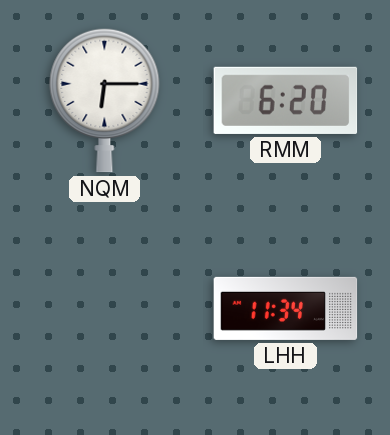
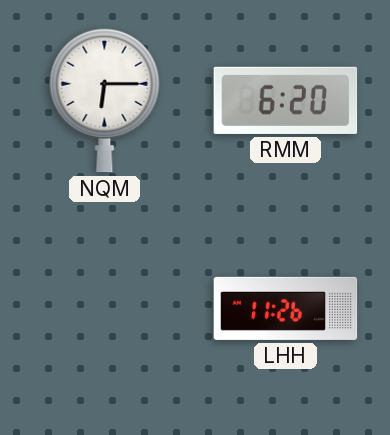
LHH: 11:34 -> 11:26
